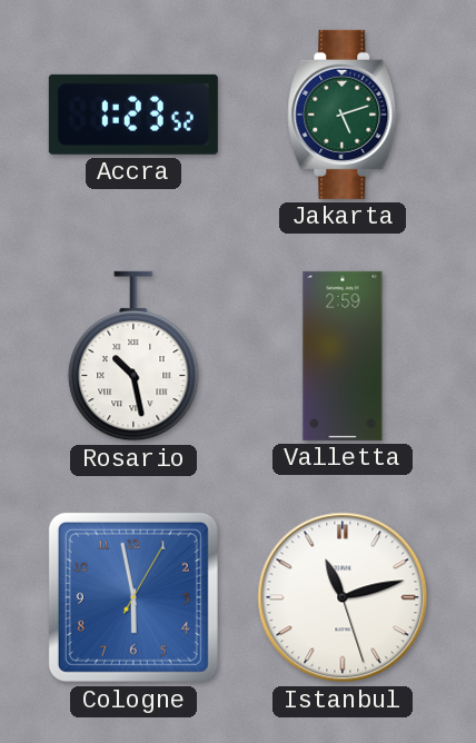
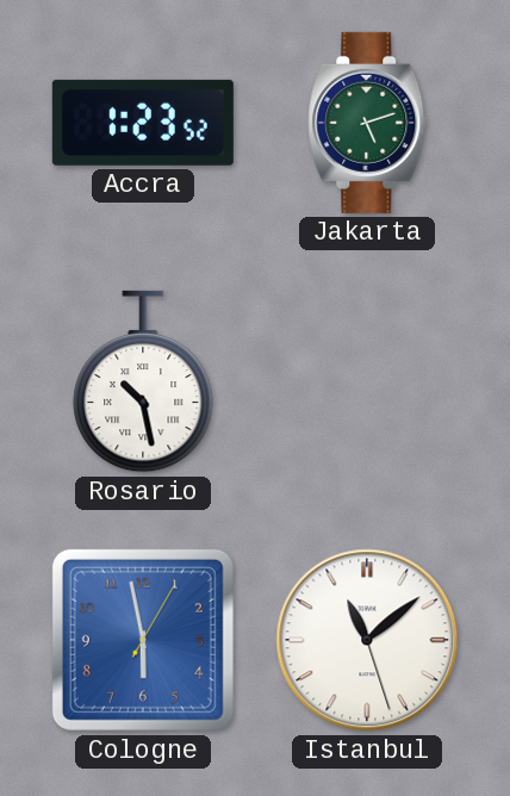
Valletta: 2:59 -> none
Istanbul: 11:12 -> 11:08
